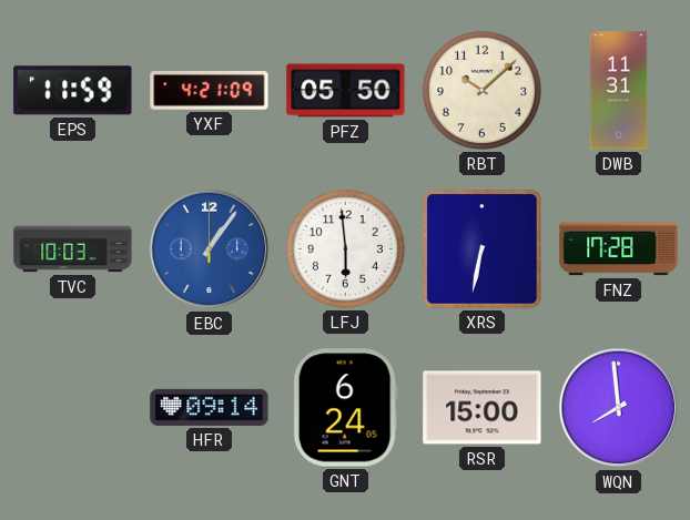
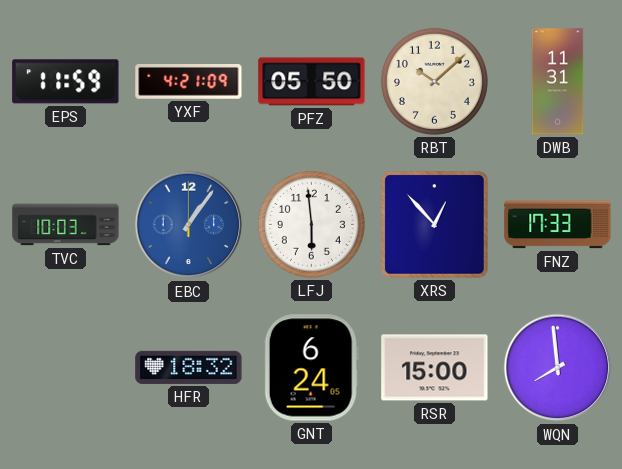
XRS: 6:32 -> 12:53
FNZ: 17:28 -> 17:33
HFR: 09:14 -> 18:32
